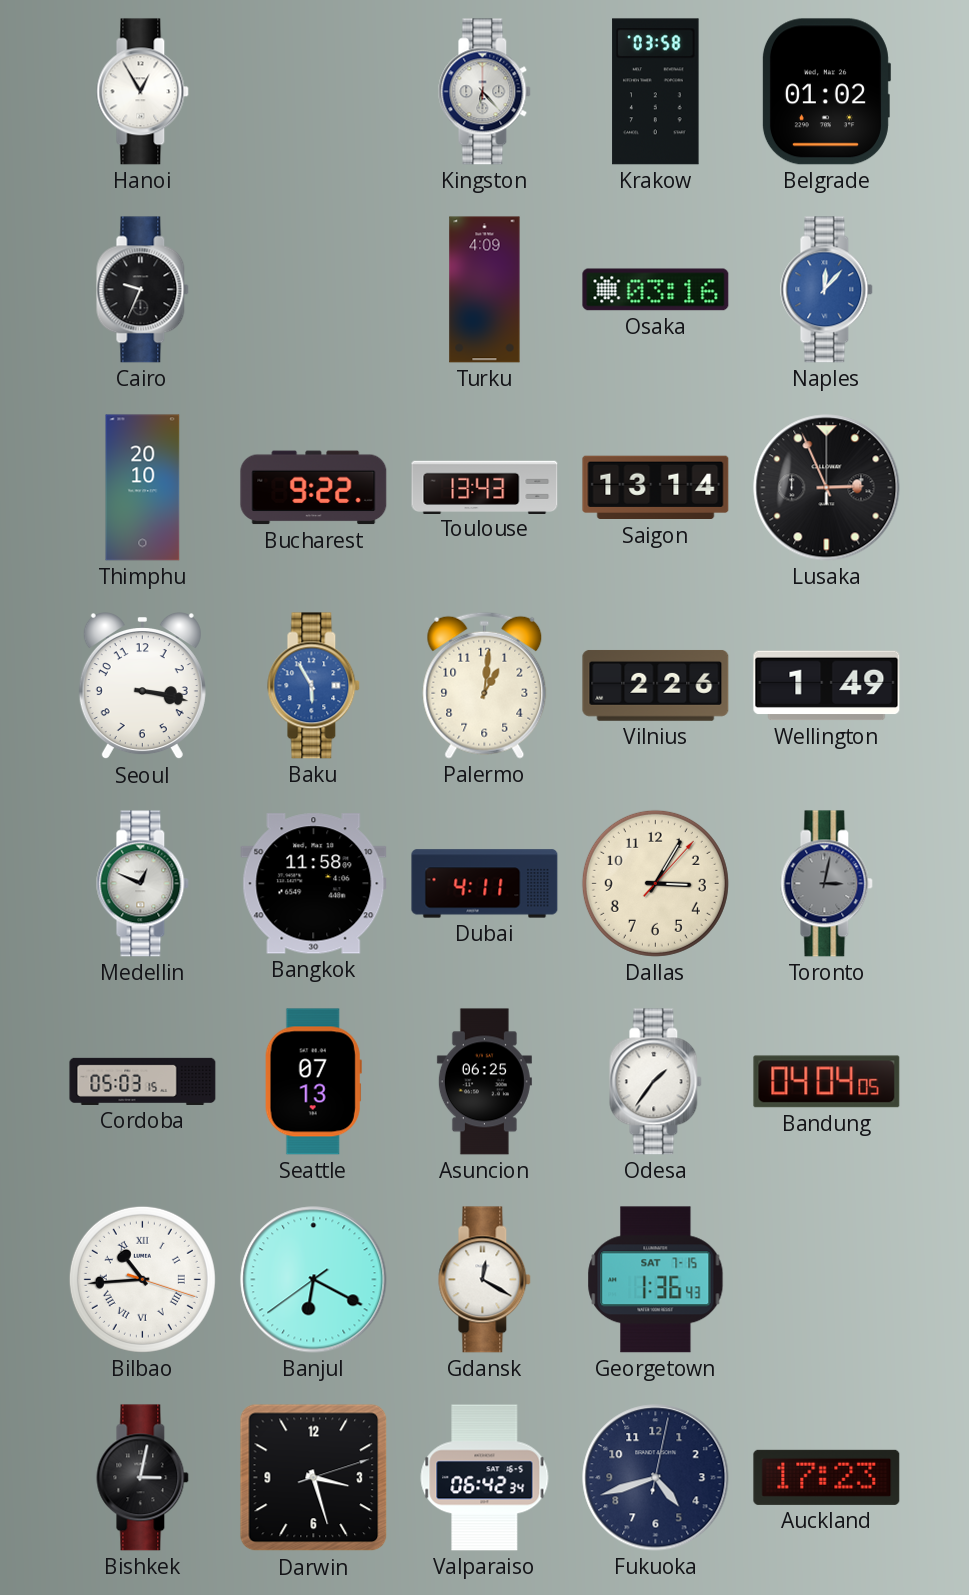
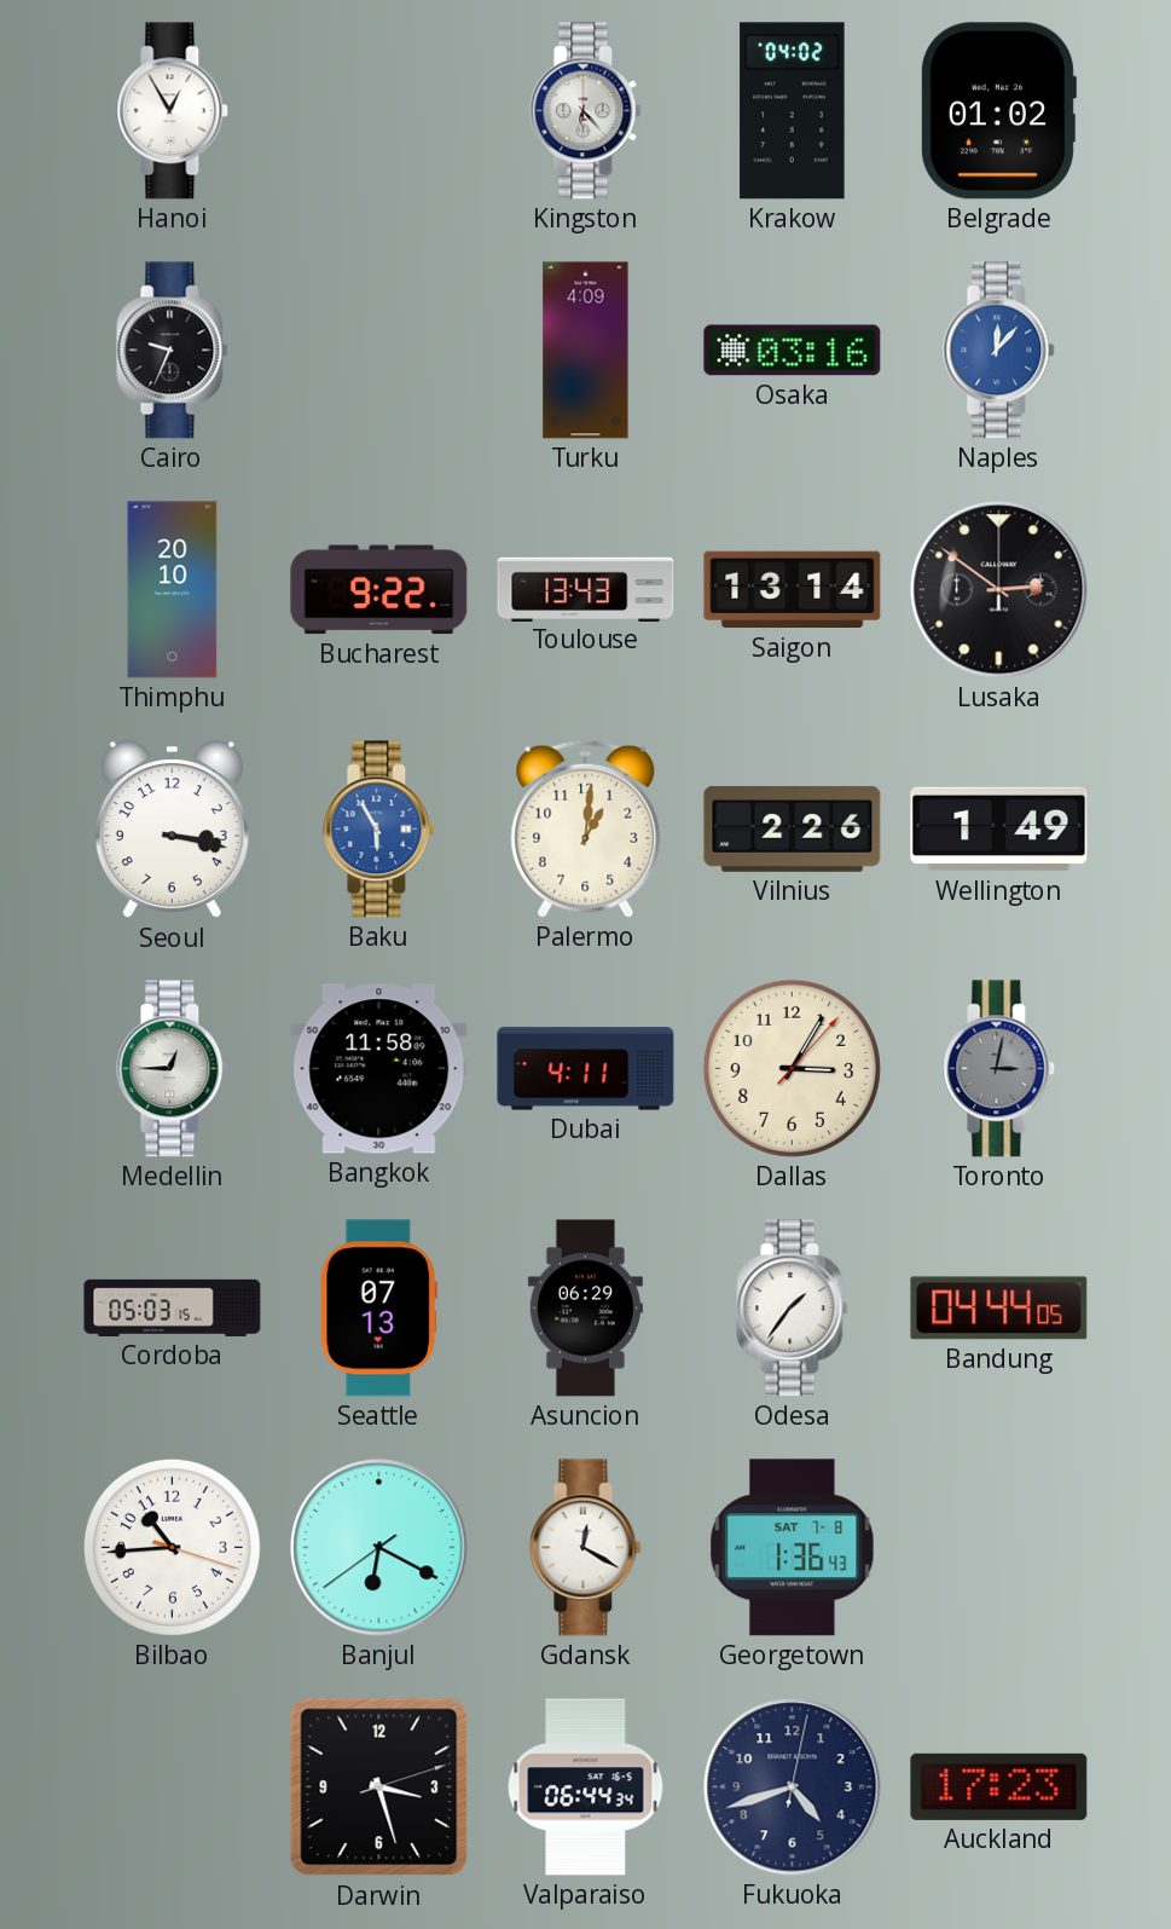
Krakow: 03:58 -> 04:02
Lusaka: 2:56 -> 2:51
Medellin: 12:49 -> 12:45
Asuncion: 06:25 -> 06:29
Bandung: 04:04 -> 04:44
Bilbao numerals: Roman -> Arabic
Georgetown date: SAT 7-15 -> SAT 7-8
Bishkek: 3:02 -> none
Valparaiso: 06:42 -> 06:44
